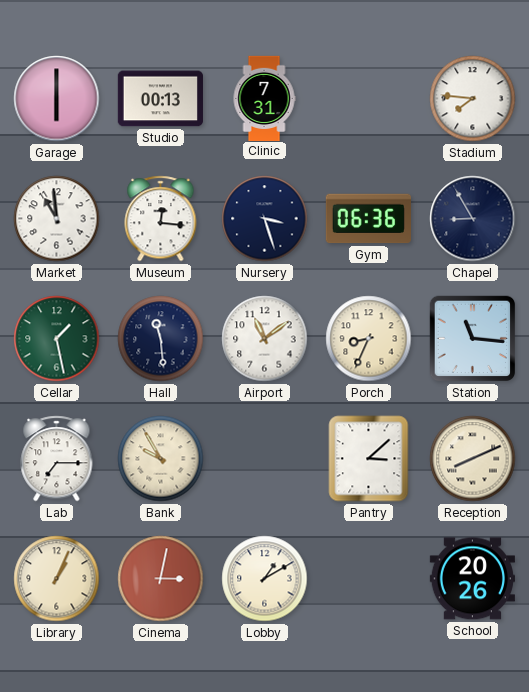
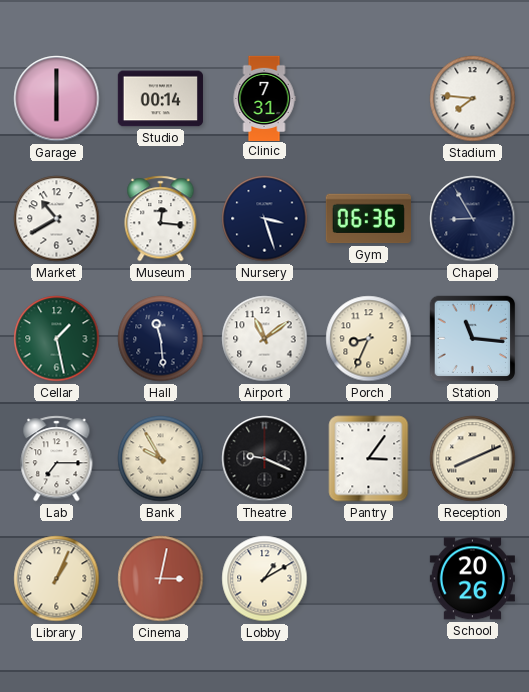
Studio: 00:13 -> 00:14
Market: 10:59 -> 10:40
Theatre: none -> 9:19
Pantry: 3:08 -> 3:06
